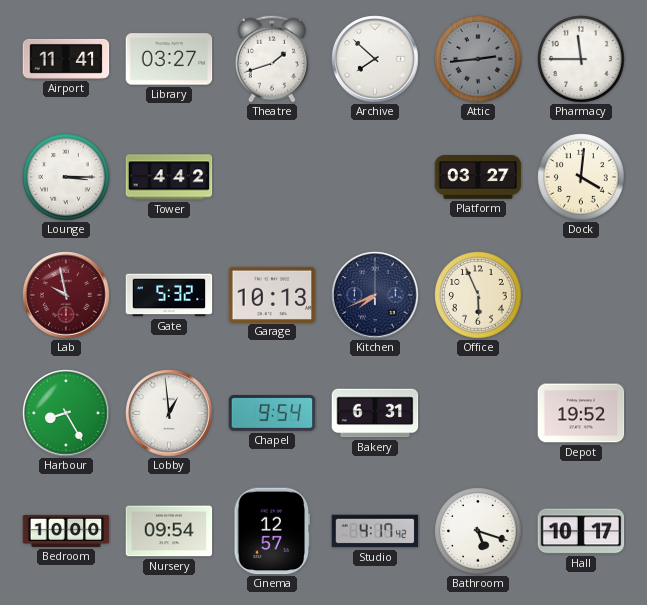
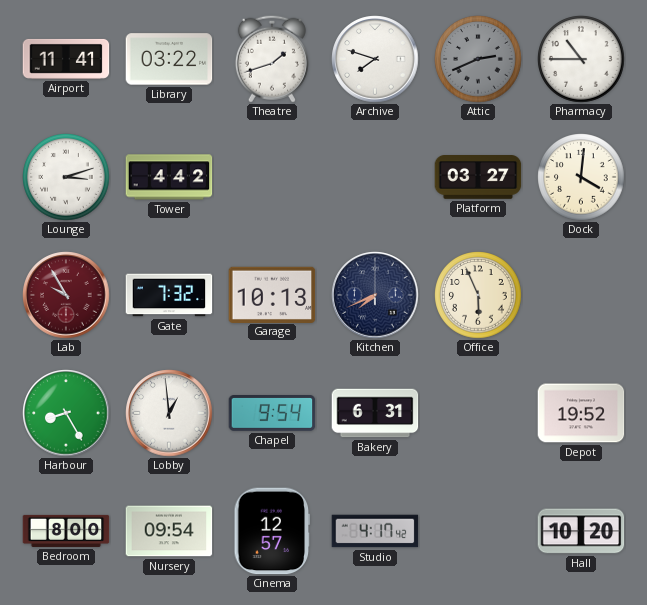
Library: 03:27 -> 03:22
Archive: 7:52 -> 7:48
Attic: 2:44 -> 2:41
Pharmacy: 11:45 -> 10:45
Lounge: 3:15 -> 3:12
Lab: 9:58 -> 9:55
Gate: 5:32 -> 7:32
Bedroom: 10:00 -> 8:00
Bathroom: 5:18 -> none
Hall: 10:17 -> 10:20
